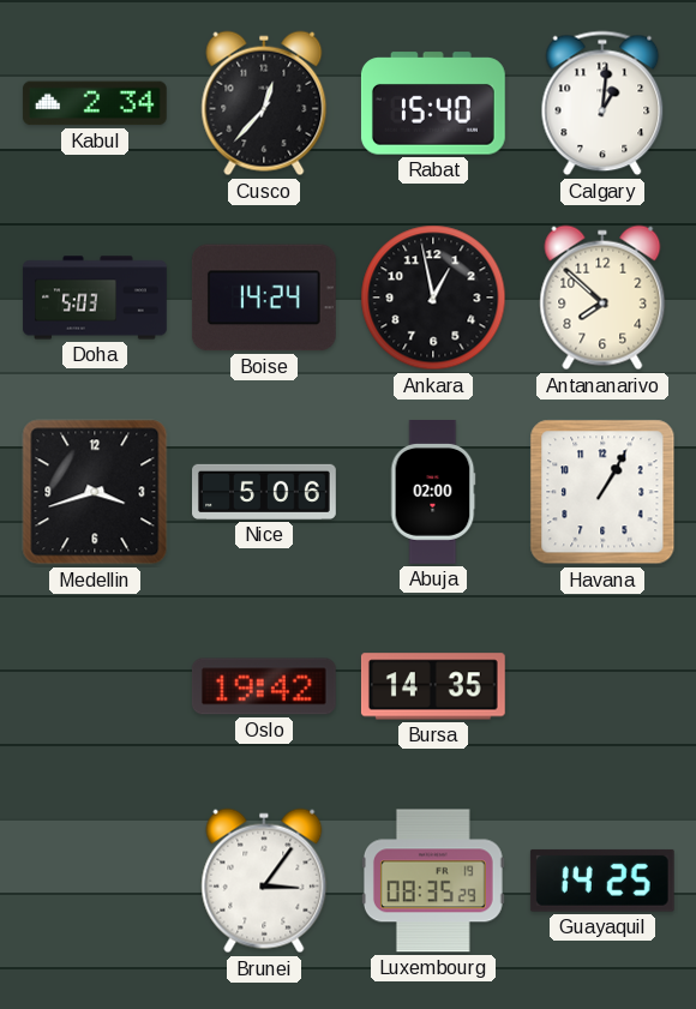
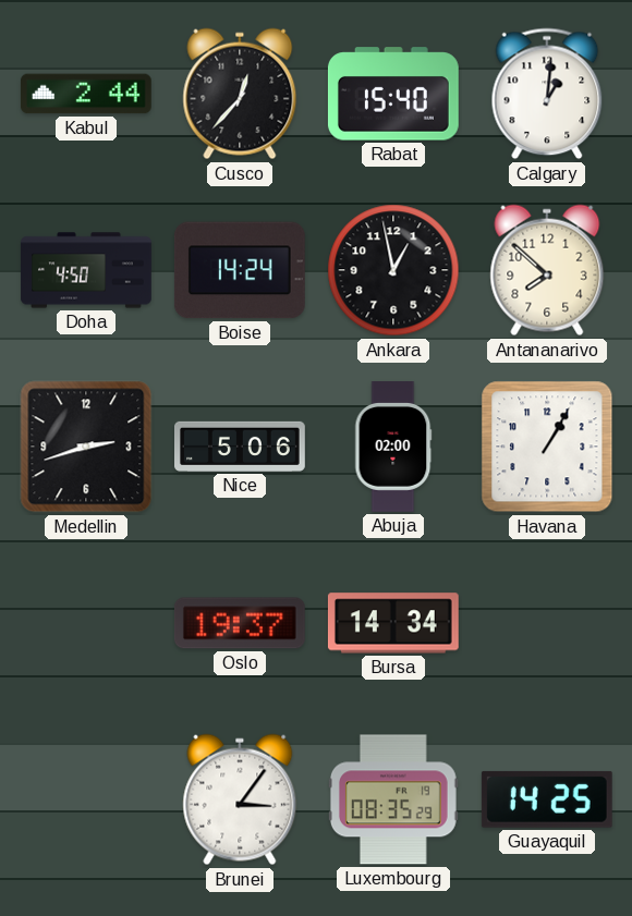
Kabul: 2:34 -> 2:44
Doha: 5:03 -> 4:50
Medellin: 3:42 -> 2:42
Oslo: 19:42 -> 19:37
Bursa: 14:35 -> 14:34
